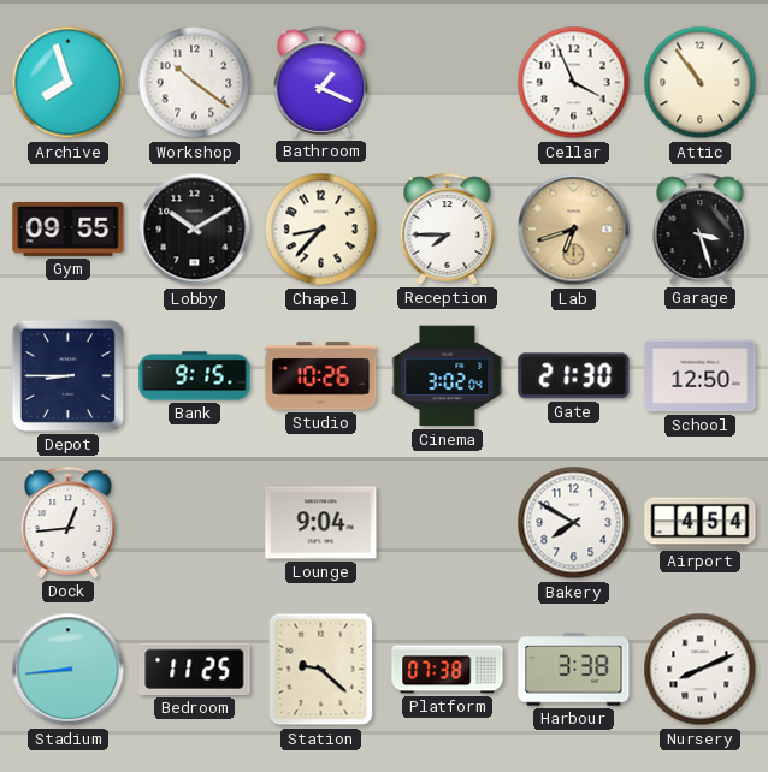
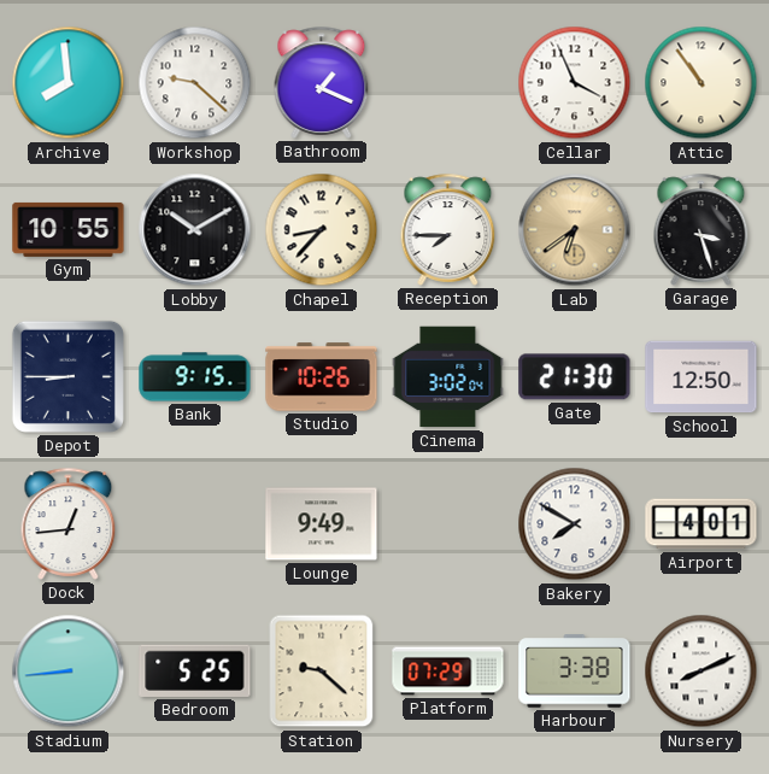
Archive: 7:57 -> 7:59
Workshop: 10:21 -> 9:22
Gym: 09:55 -> 10:55
Lab: 6:42 -> 6:39
Lounge: 9:04 -> 9:49
Airport: 4:54 -> 4:01
Bedroom: 11:25 -> 5:25
Platform: 07:38 -> 07:29
